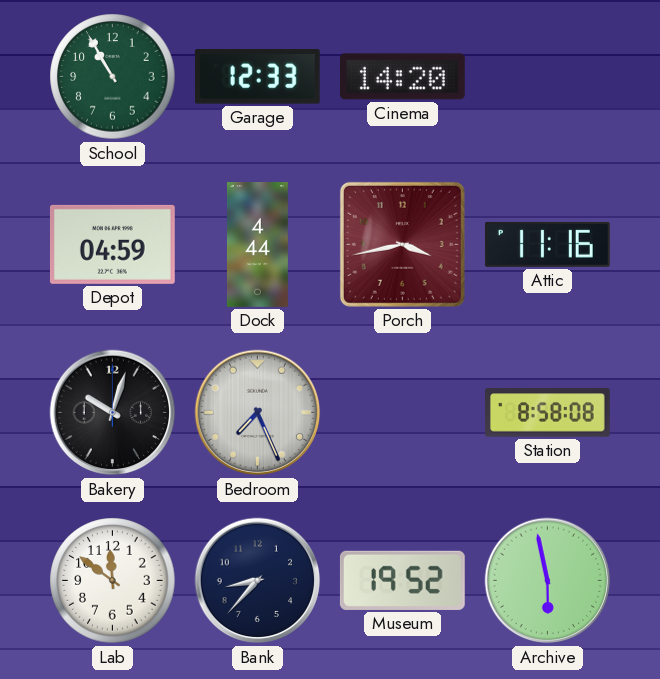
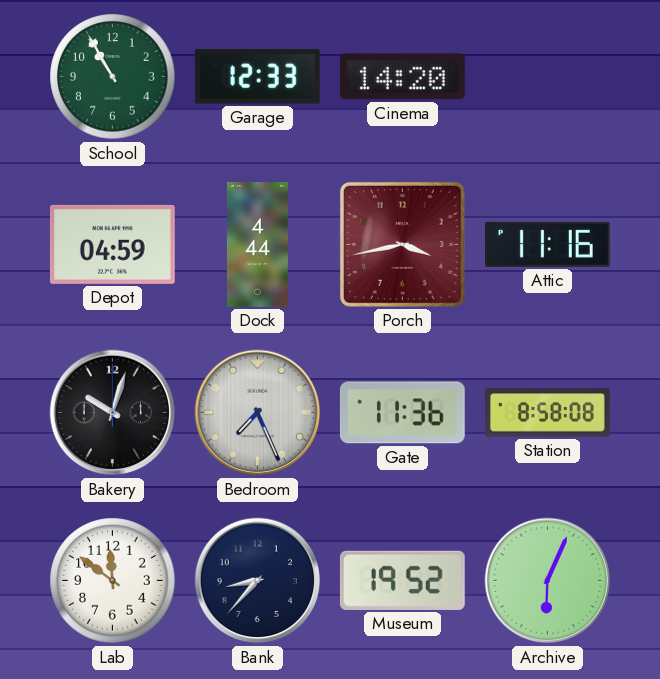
Gate: none -> 11:36
Archive: 5:58 -> 6:04
